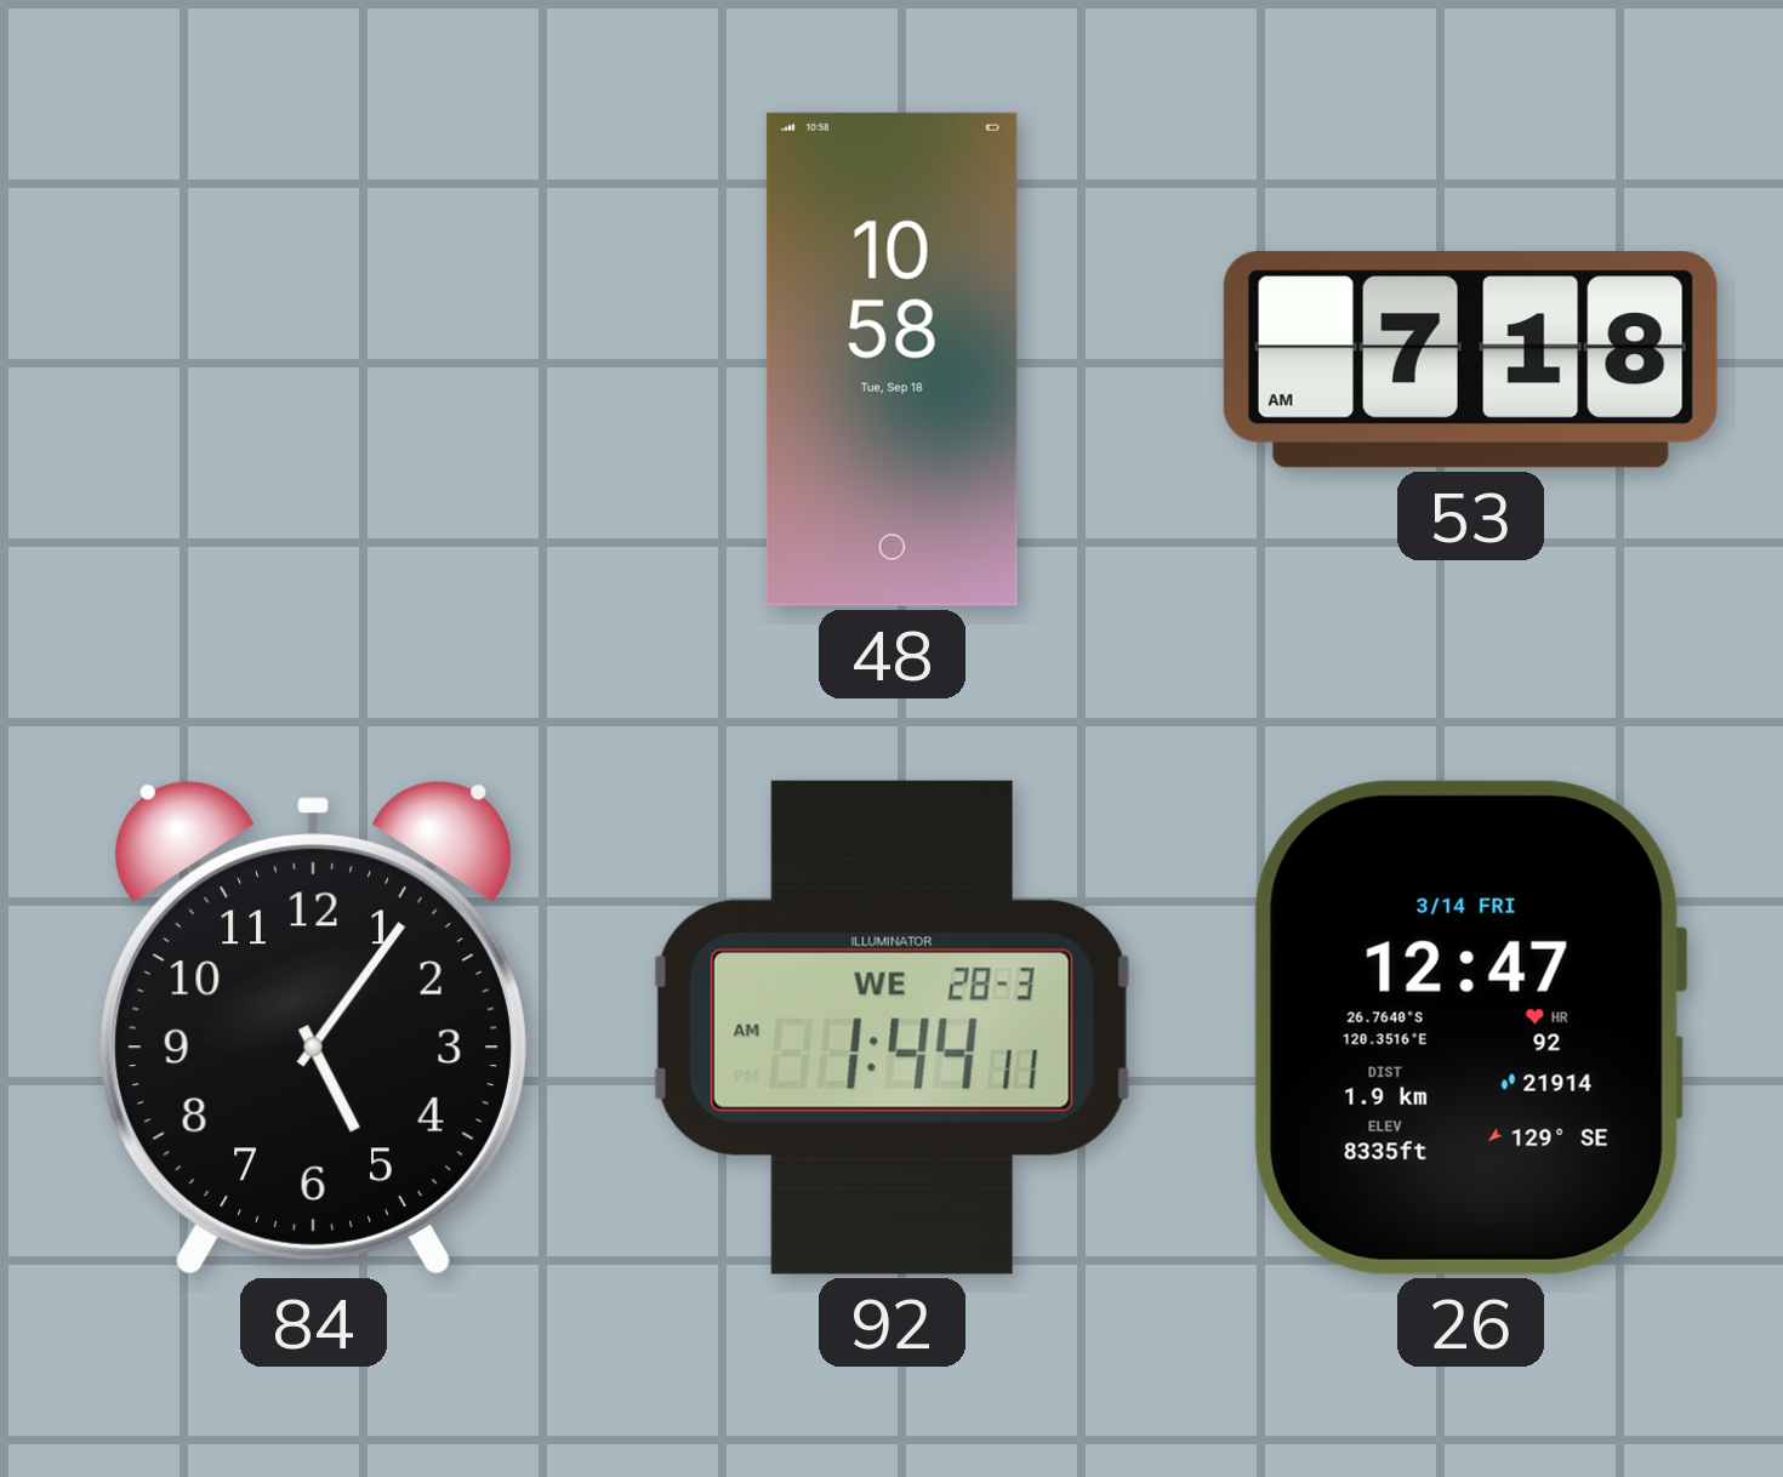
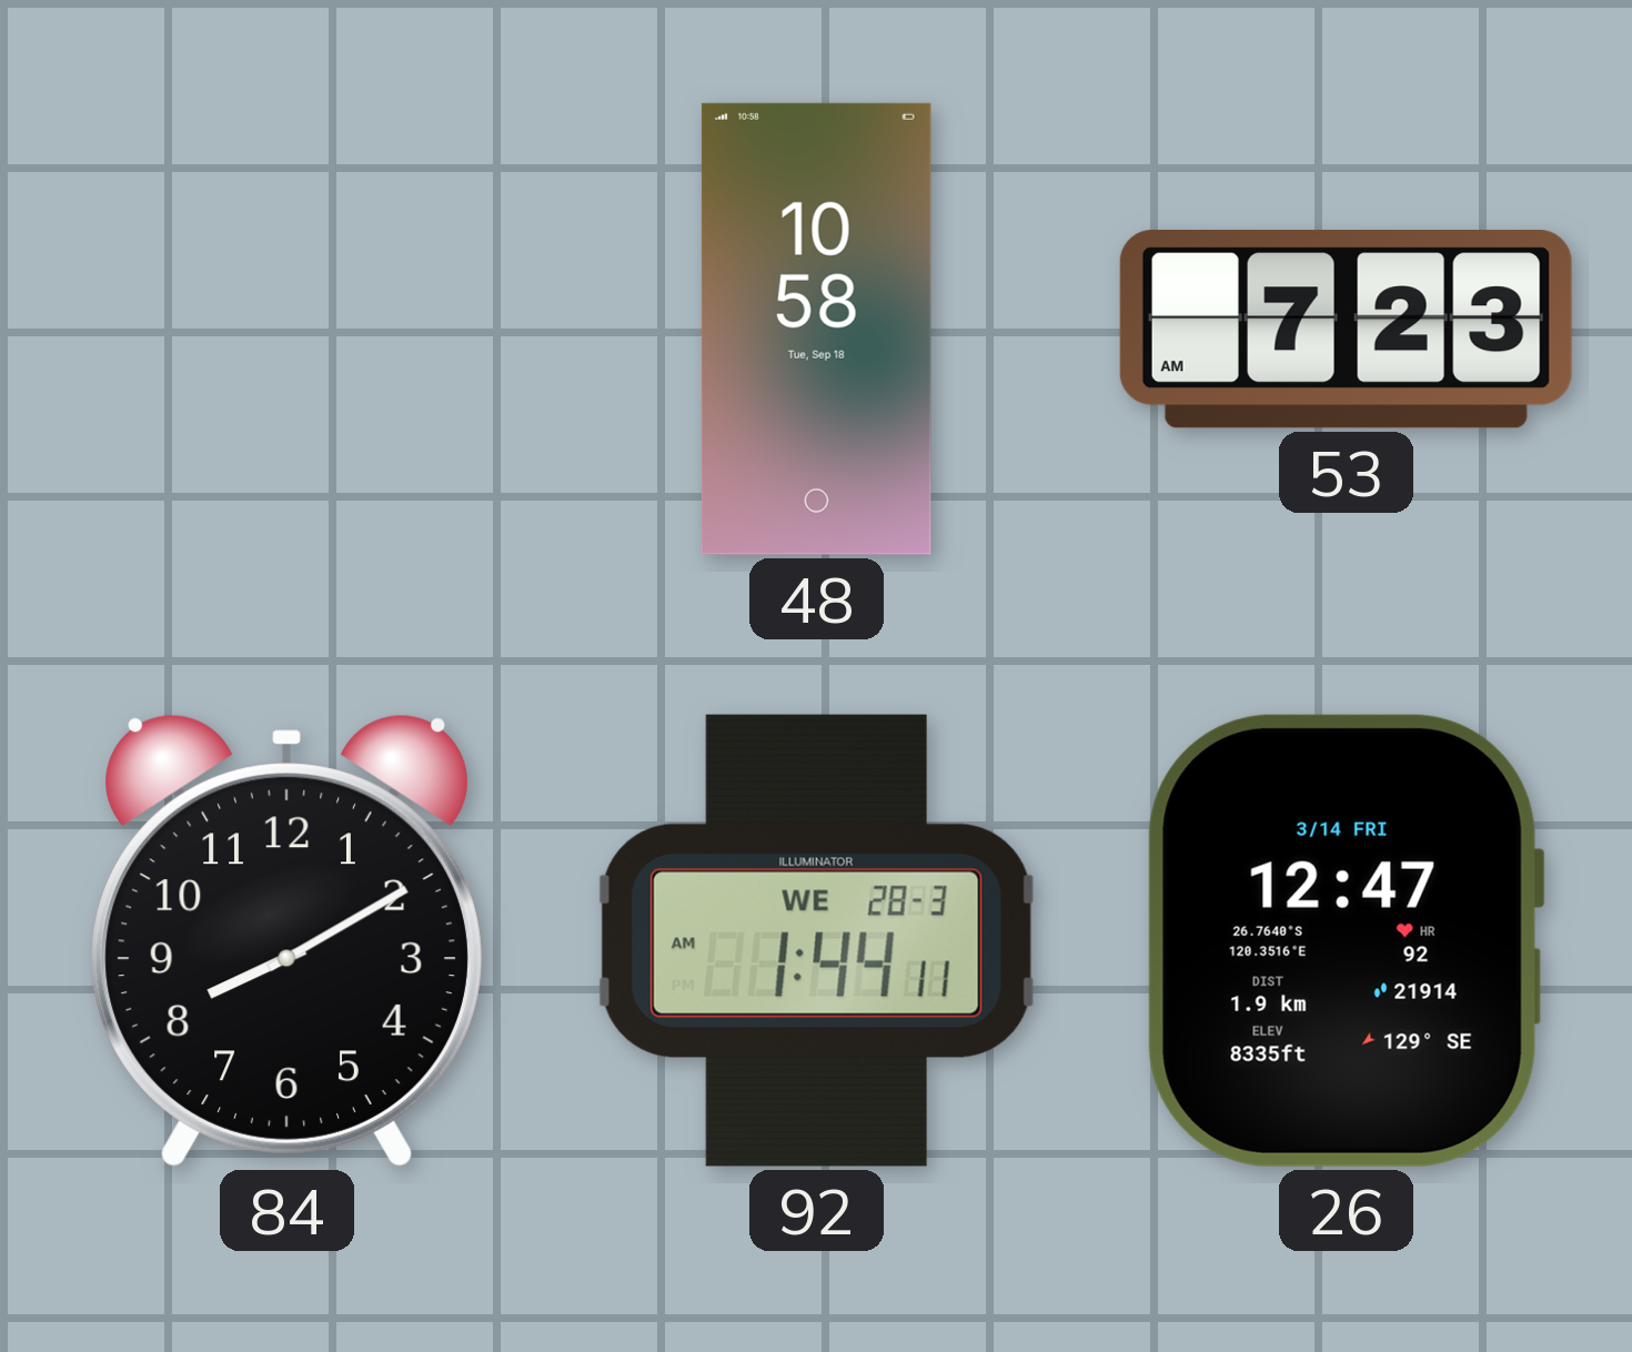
53: 7:18 -> 7:23
84: 5:06 -> 8:10
